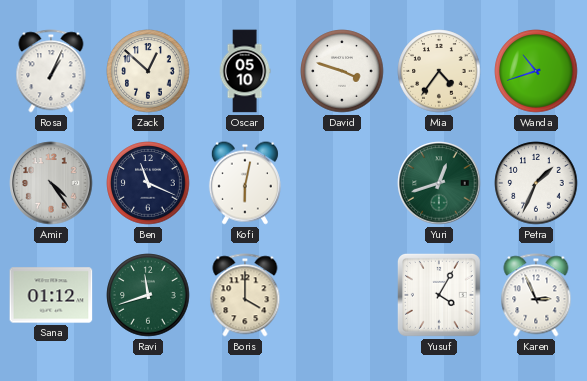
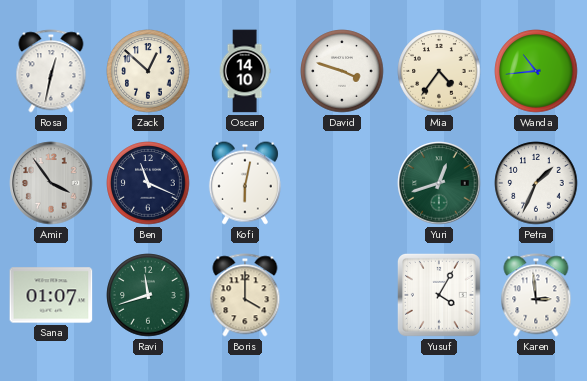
Rosa: 1:04 -> 12:32
Oscar: 05:10 -> 14:10
Wanda: 10:42 -> 10:44
Amir: 4:24 -> 3:54
Sana: 01:12 -> 01:07
Karen: 2:56 -> 2:59
